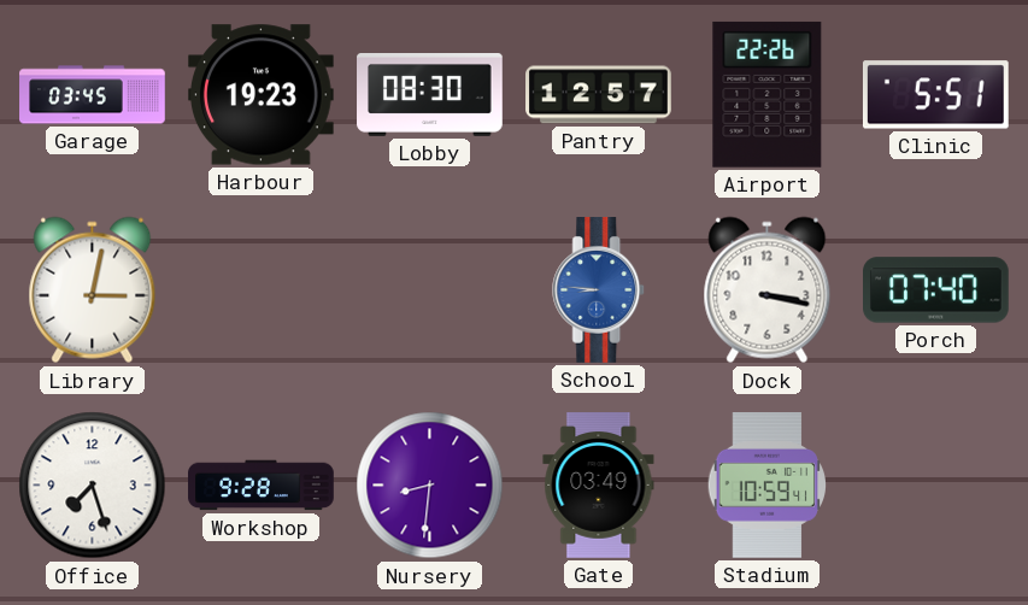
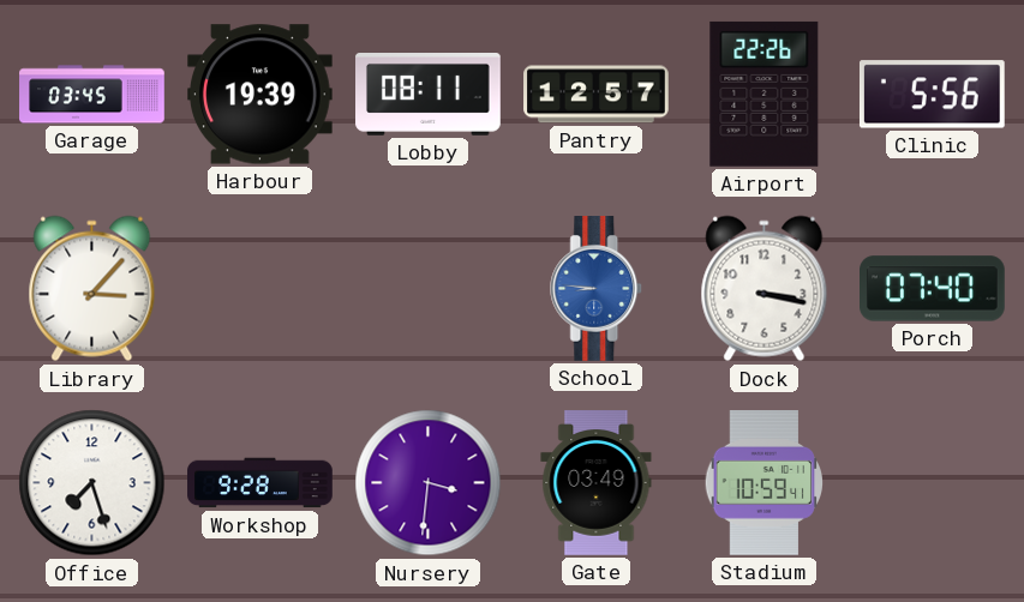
Harbour: 19:23 -> 19:39
Lobby: 08:30 -> 08:11
Clinic: 5:51 -> 5:56
Library: 3:02 -> 3:07
Nursery: 8:31 -> 3:31
